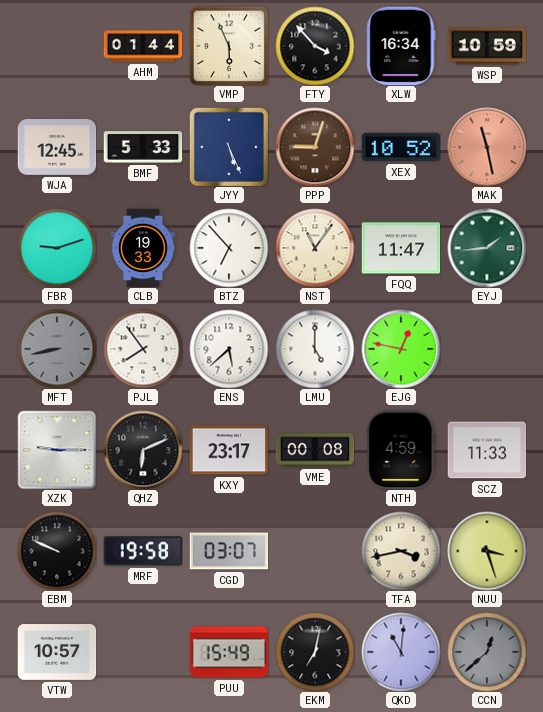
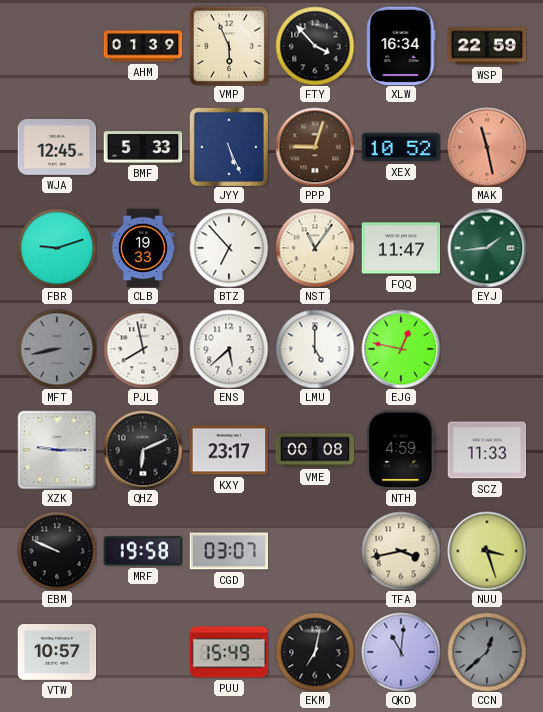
AHM: 01:44 -> 01:39
WSP: 10:59 -> 22:59
PJL: 7:54 -> 7:58
